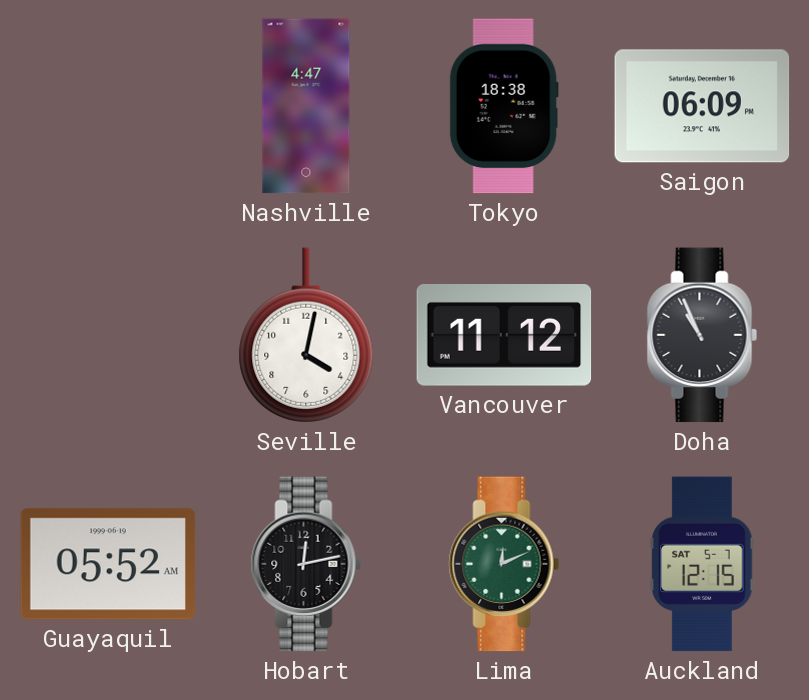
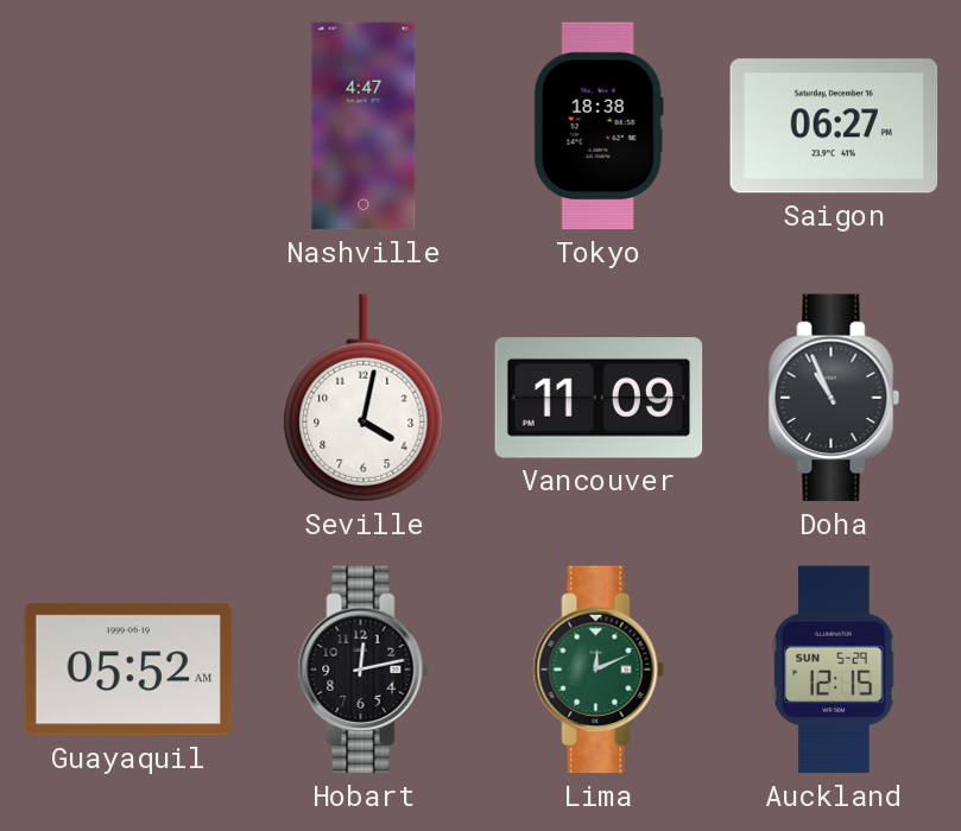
Saigon: 06:09 -> 06:27
Vancouver: 11:12 -> 11:09
Auckland date: SAT 5-7 -> SUN 5-29
